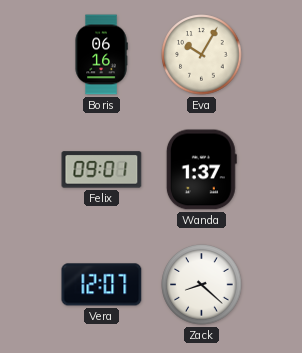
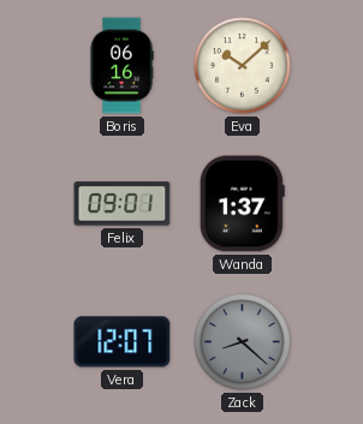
Eva: 10:05 -> 10:08
Zack dial: white -> grey
